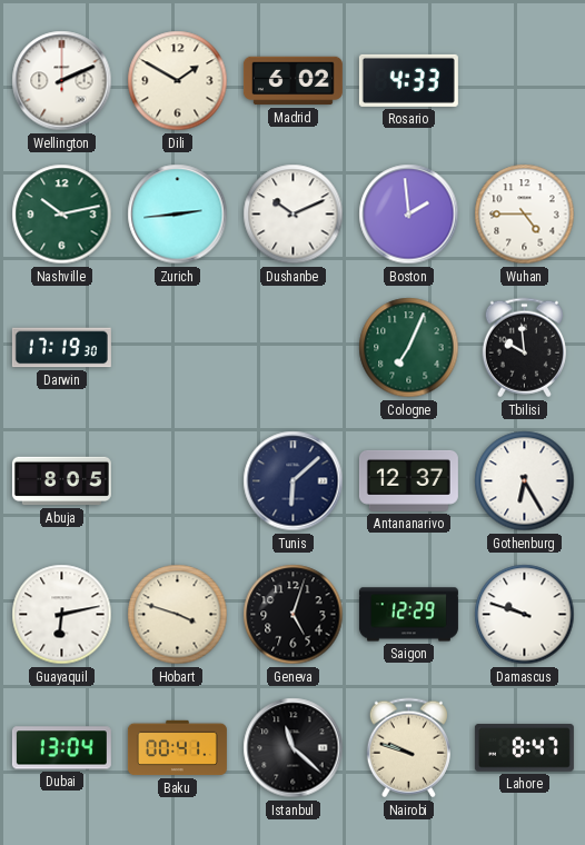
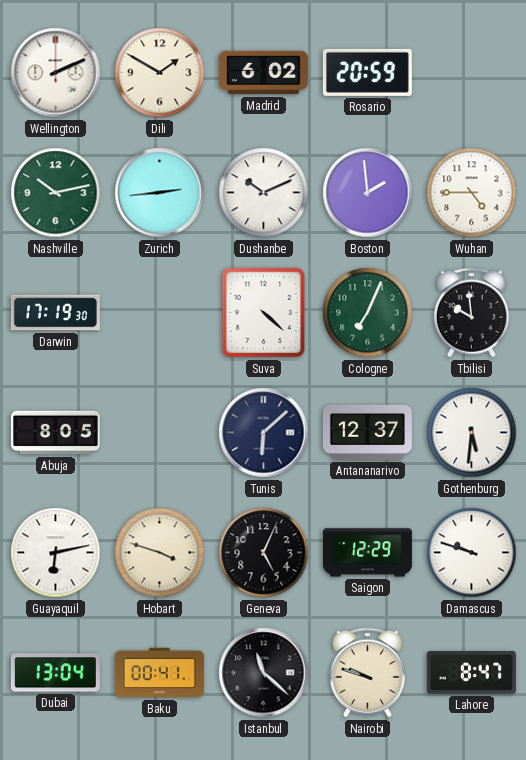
Rosario: 4:33 -> 20:59
Suva: none -> 4:22
Gothenburg: 6:25 -> 5:31
Geneva: 5:03 -> 5:04
